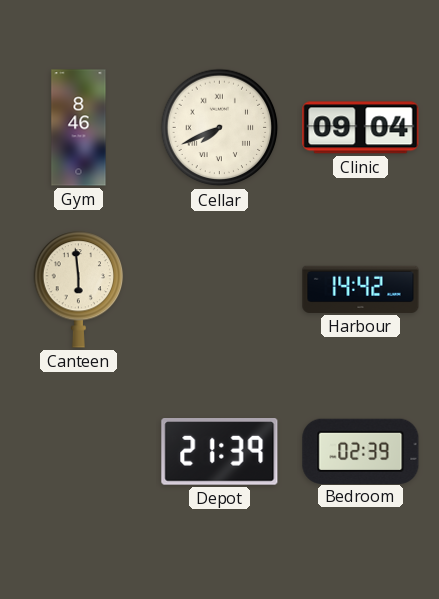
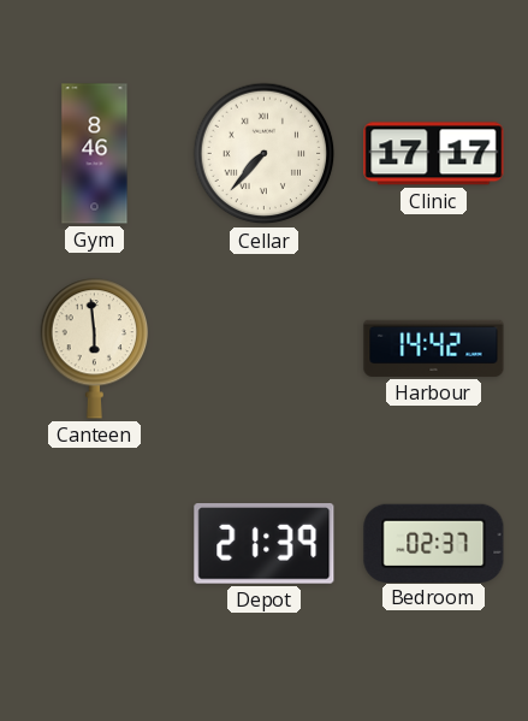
Cellar: 7:41 -> 7:37
Clinic: 09:04 -> 17:17
Bedroom: 02:39 -> 02:37
